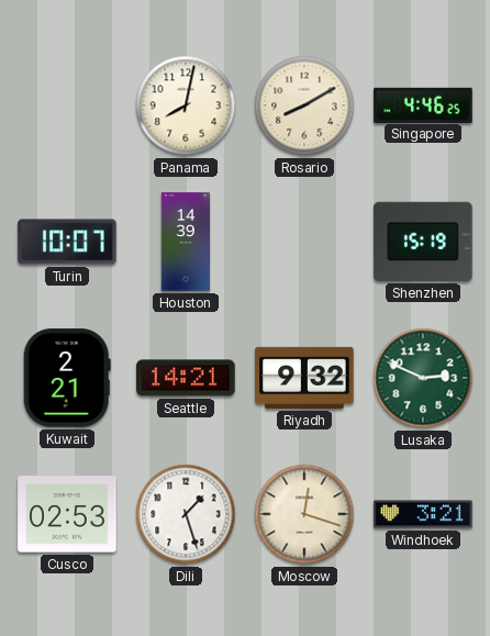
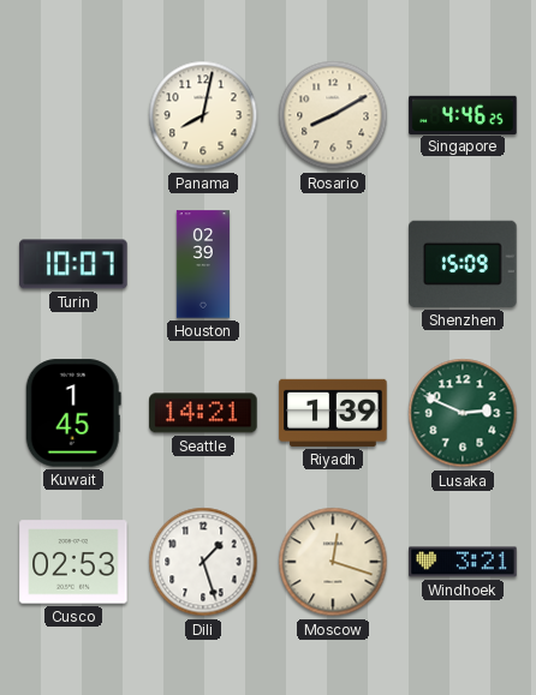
Houston: 14:39 -> 02:39
Shenzhen: 15:19 -> 15:09
Kuwait: 2:21 -> 1:45
Riyadh: 9:32 -> 1:39
